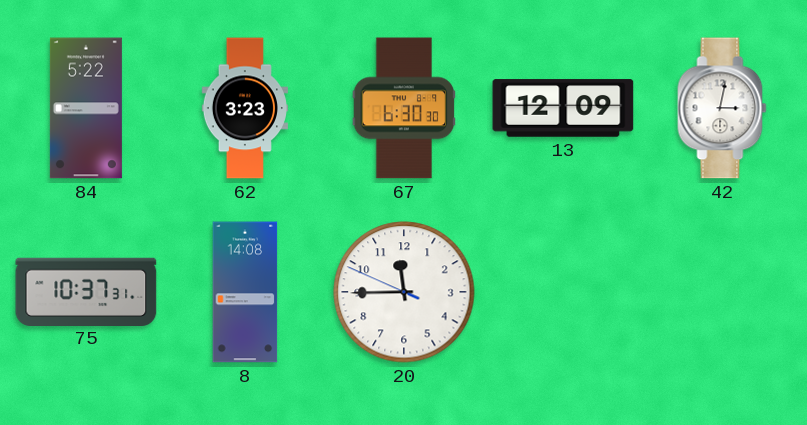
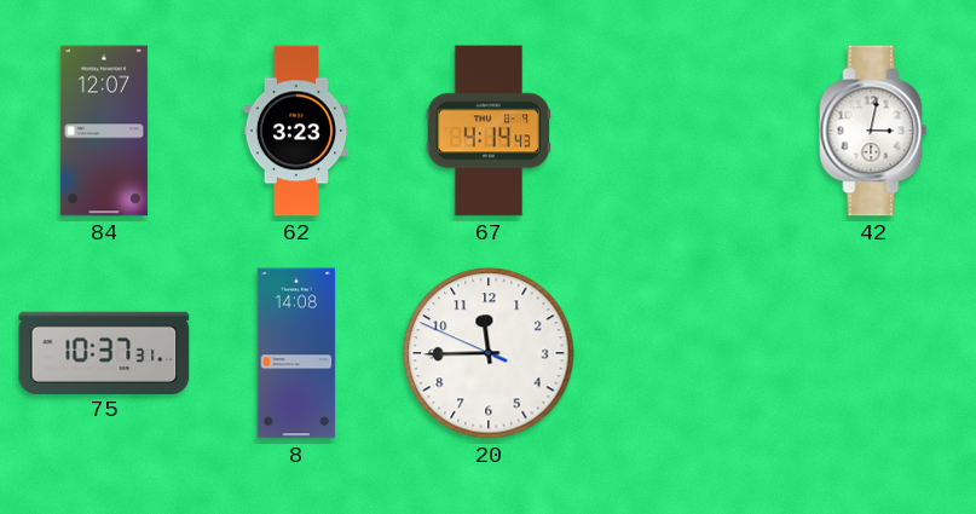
84: 5:22 -> 12:07
67: 6:30 -> 4:14
13: 12:09 -> none
